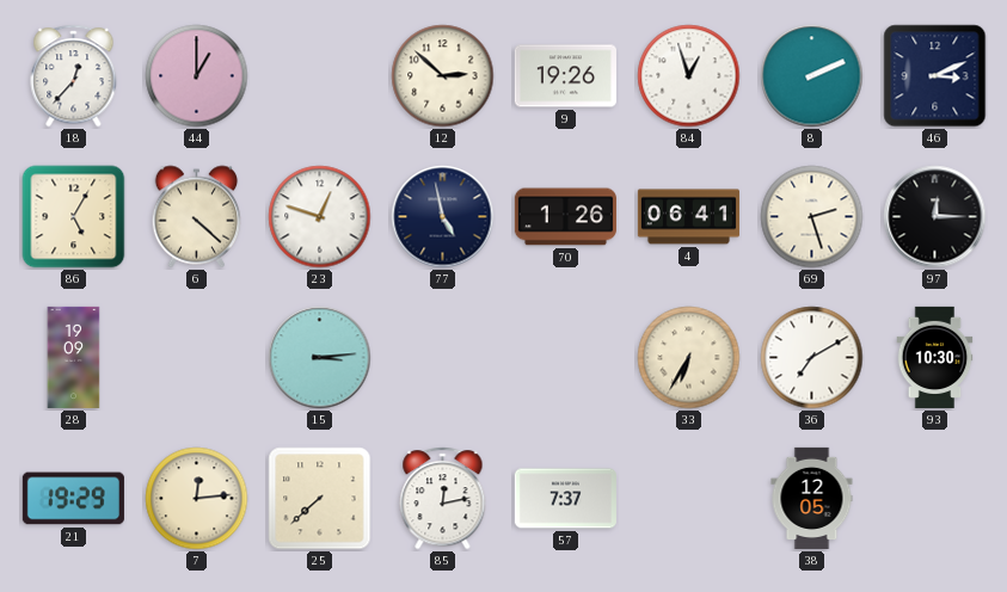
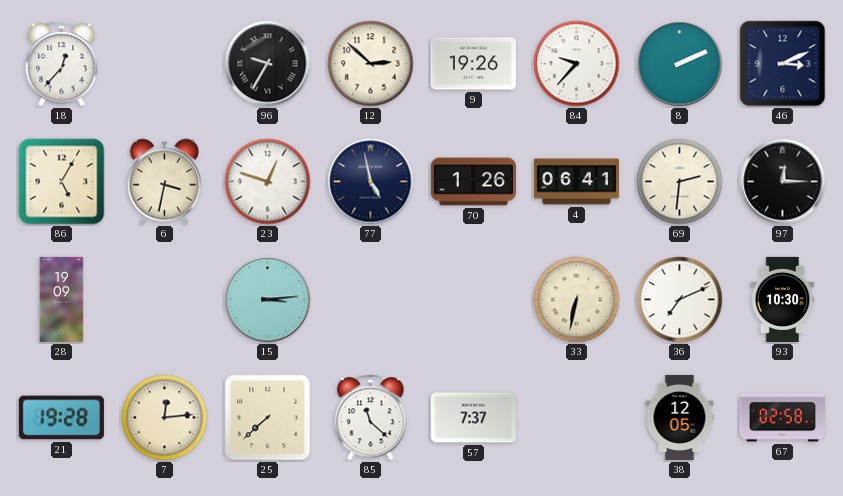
44: 1:00 -> none
96: none -> 9:35
84: 12:57 -> 9:37
6: 4:22 -> 3:32
69: 2:27 -> 2:31
33: 6:35 -> 6:32
36: 7:10 -> 7:11
21: 19:29 -> 19:28
85: 12:13 -> 11:22
67: none -> 02:58
